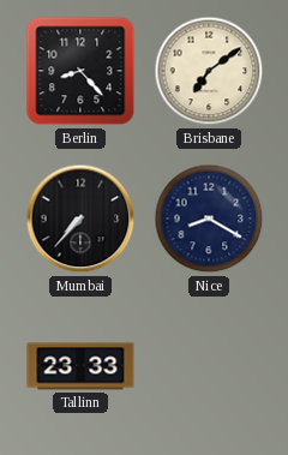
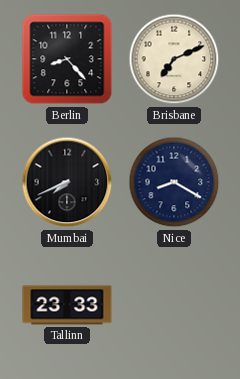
Brisbane: 7:09 -> 7:11
Mumbai: 7:37 -> 7:41
